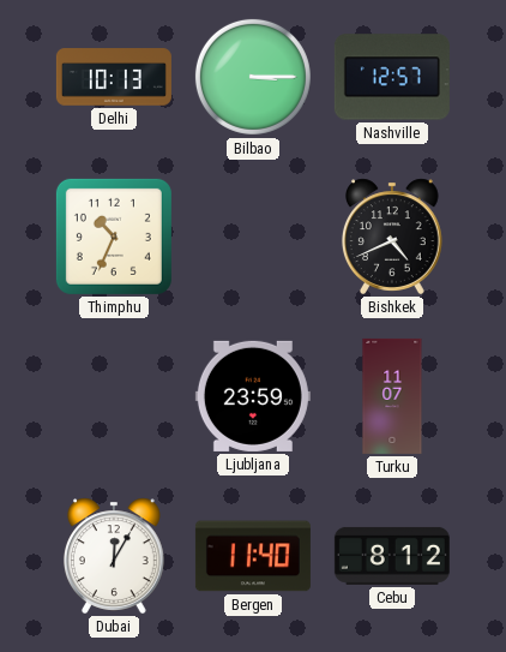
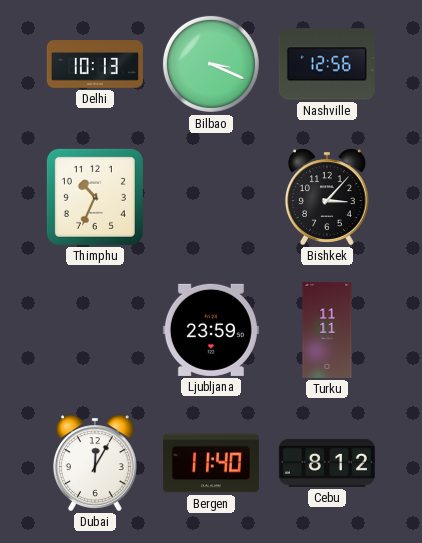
Bilbao: 3:15 -> 3:19
Nashville: 12:57 -> 12:56
Bishkek: 4:41 -> 3:07
Turku: 11:07 -> 11:11
